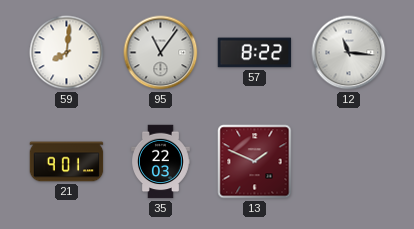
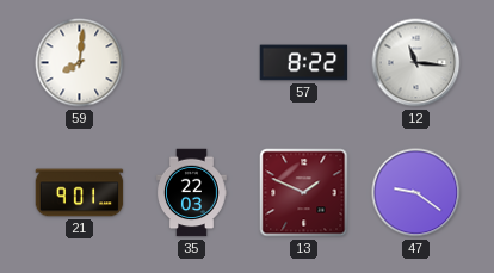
95: 11:06 -> none
47: none -> 9:21
